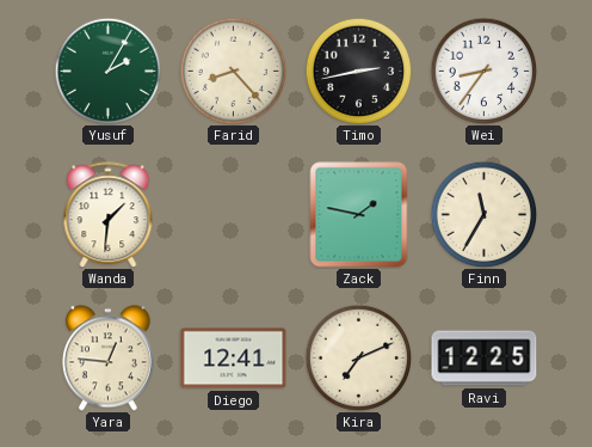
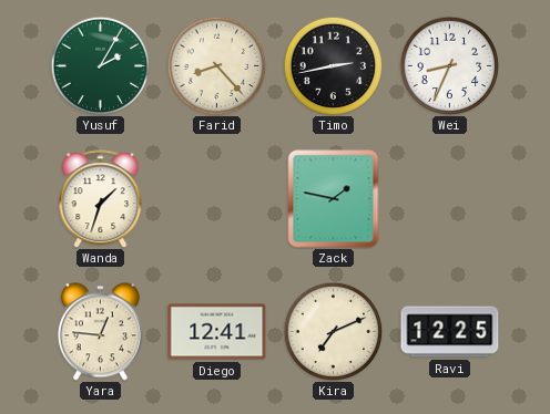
Wei: 8:36 -> 8:34
Wanda: 1:31 -> 1:33
Finn: 11:35 -> none
